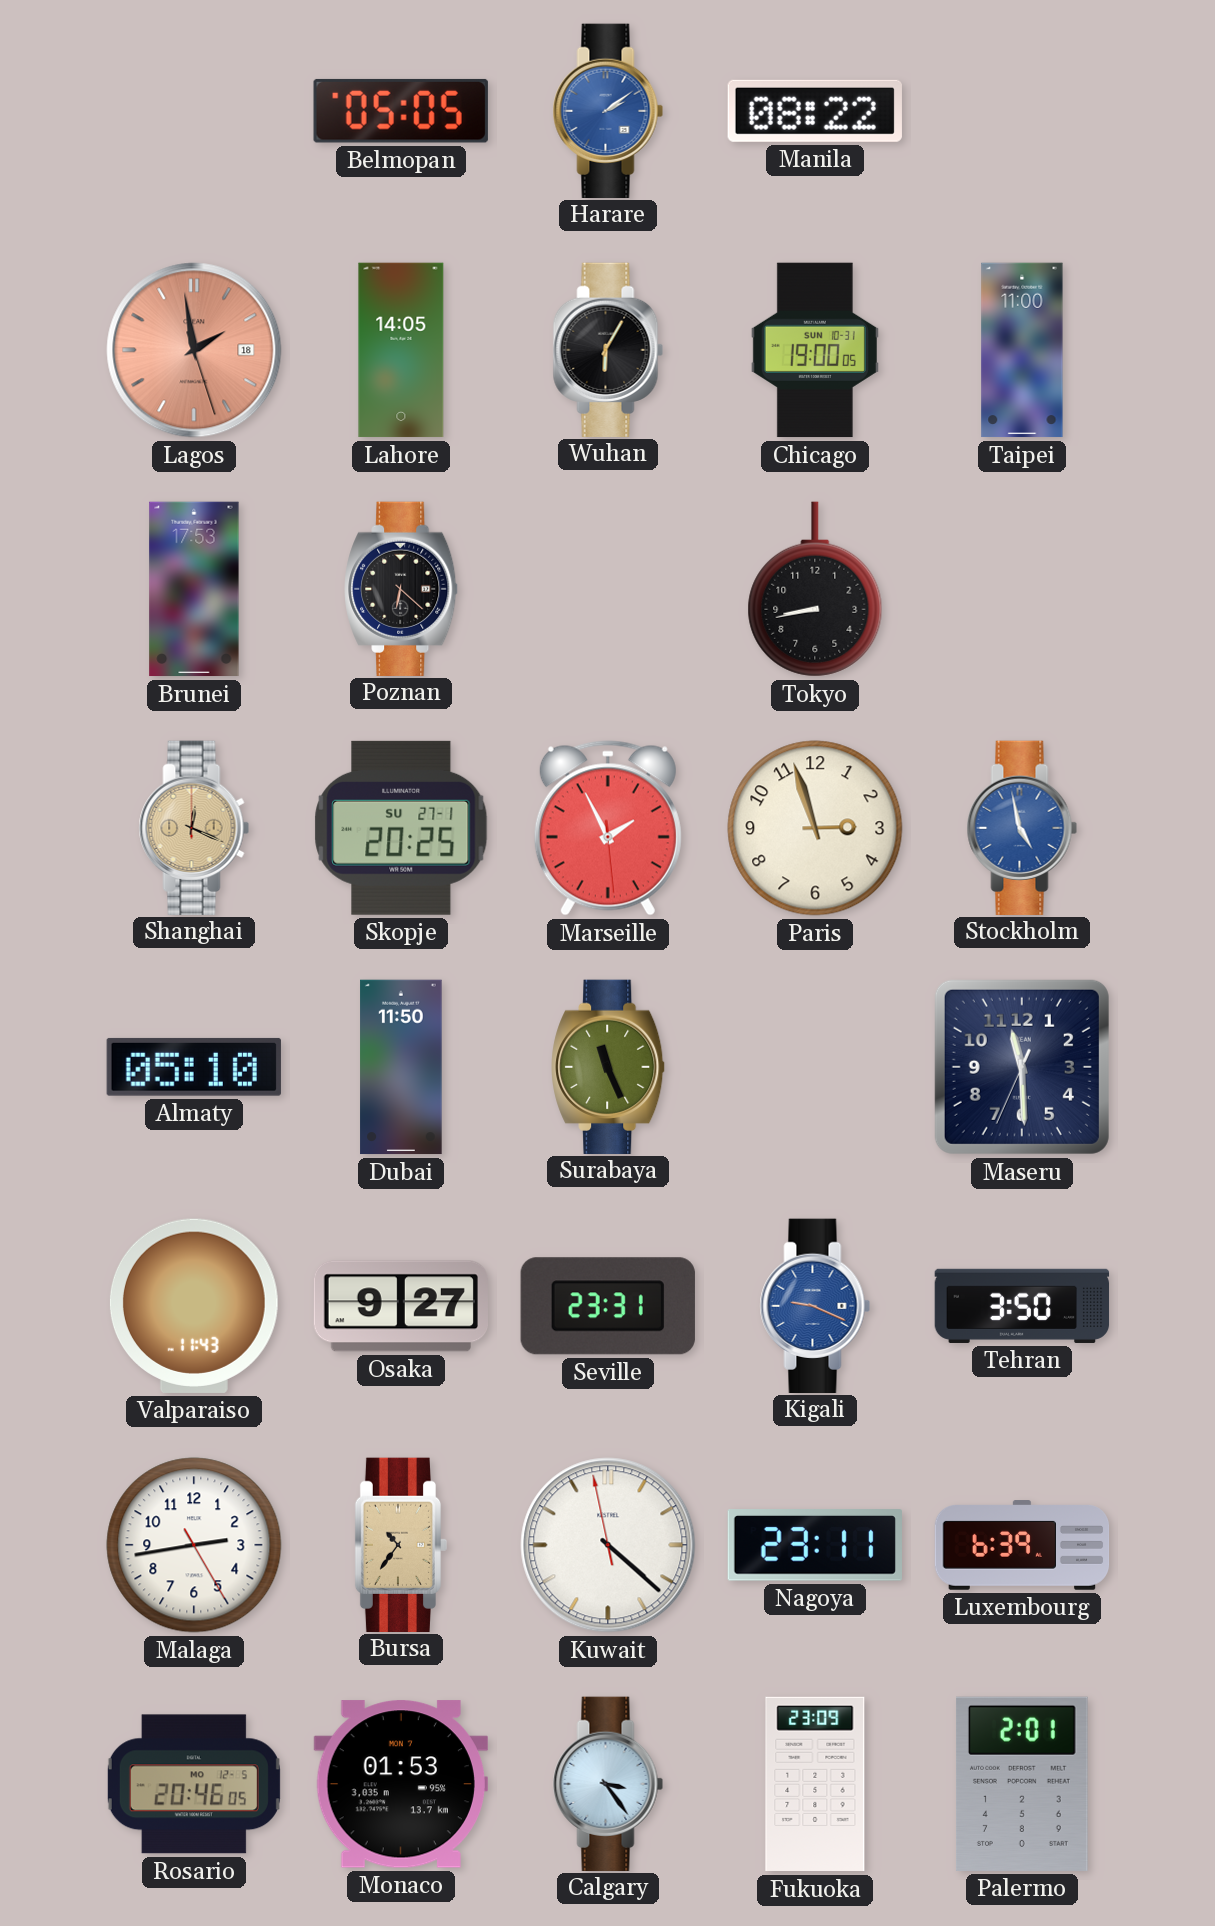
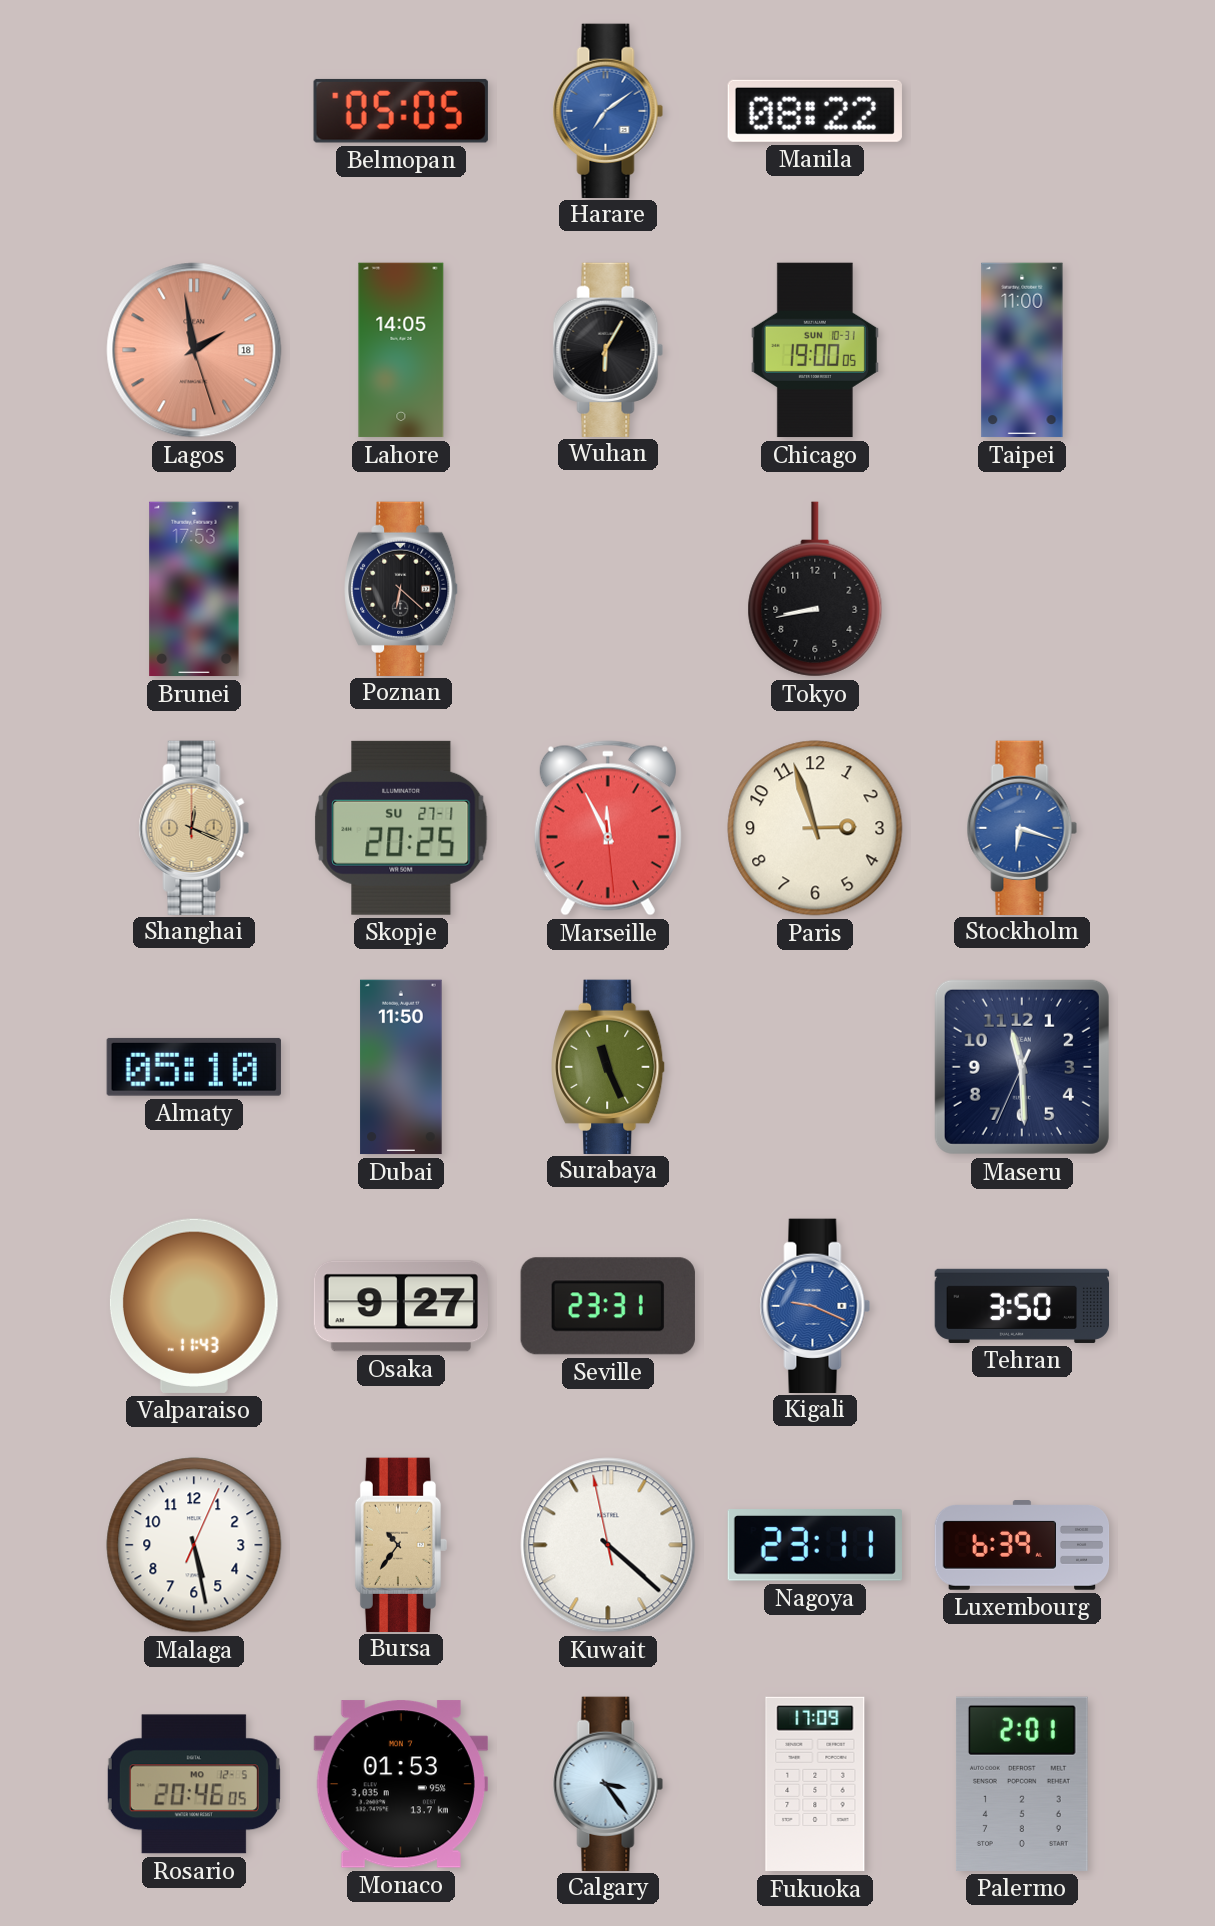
Harare: 2:09 -> 7:09
Marseille: 1:55 -> 11:55
Stockholm: 4:58 -> 6:18
Malaga: 2:43 -> 5:28
Fukuoka: 23:09 -> 17:09
